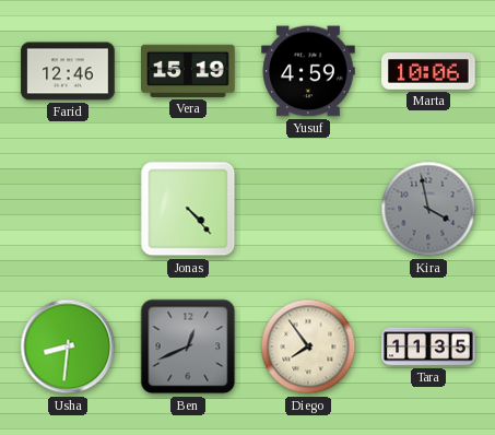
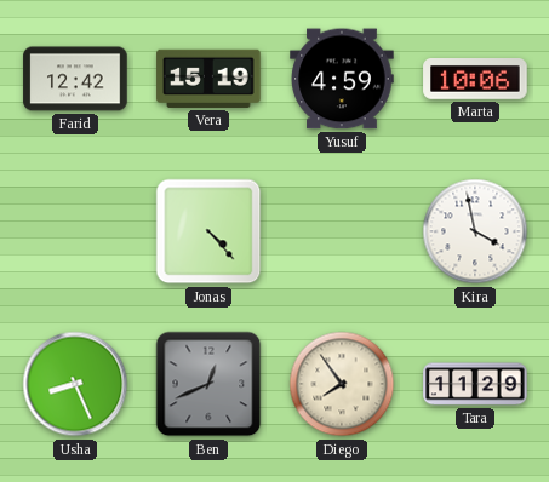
Farid: 12:46 -> 12:42
Kira dial: grey -> white
Usha: 8:31 -> 8:26
Tara: 11:35 -> 11:29
